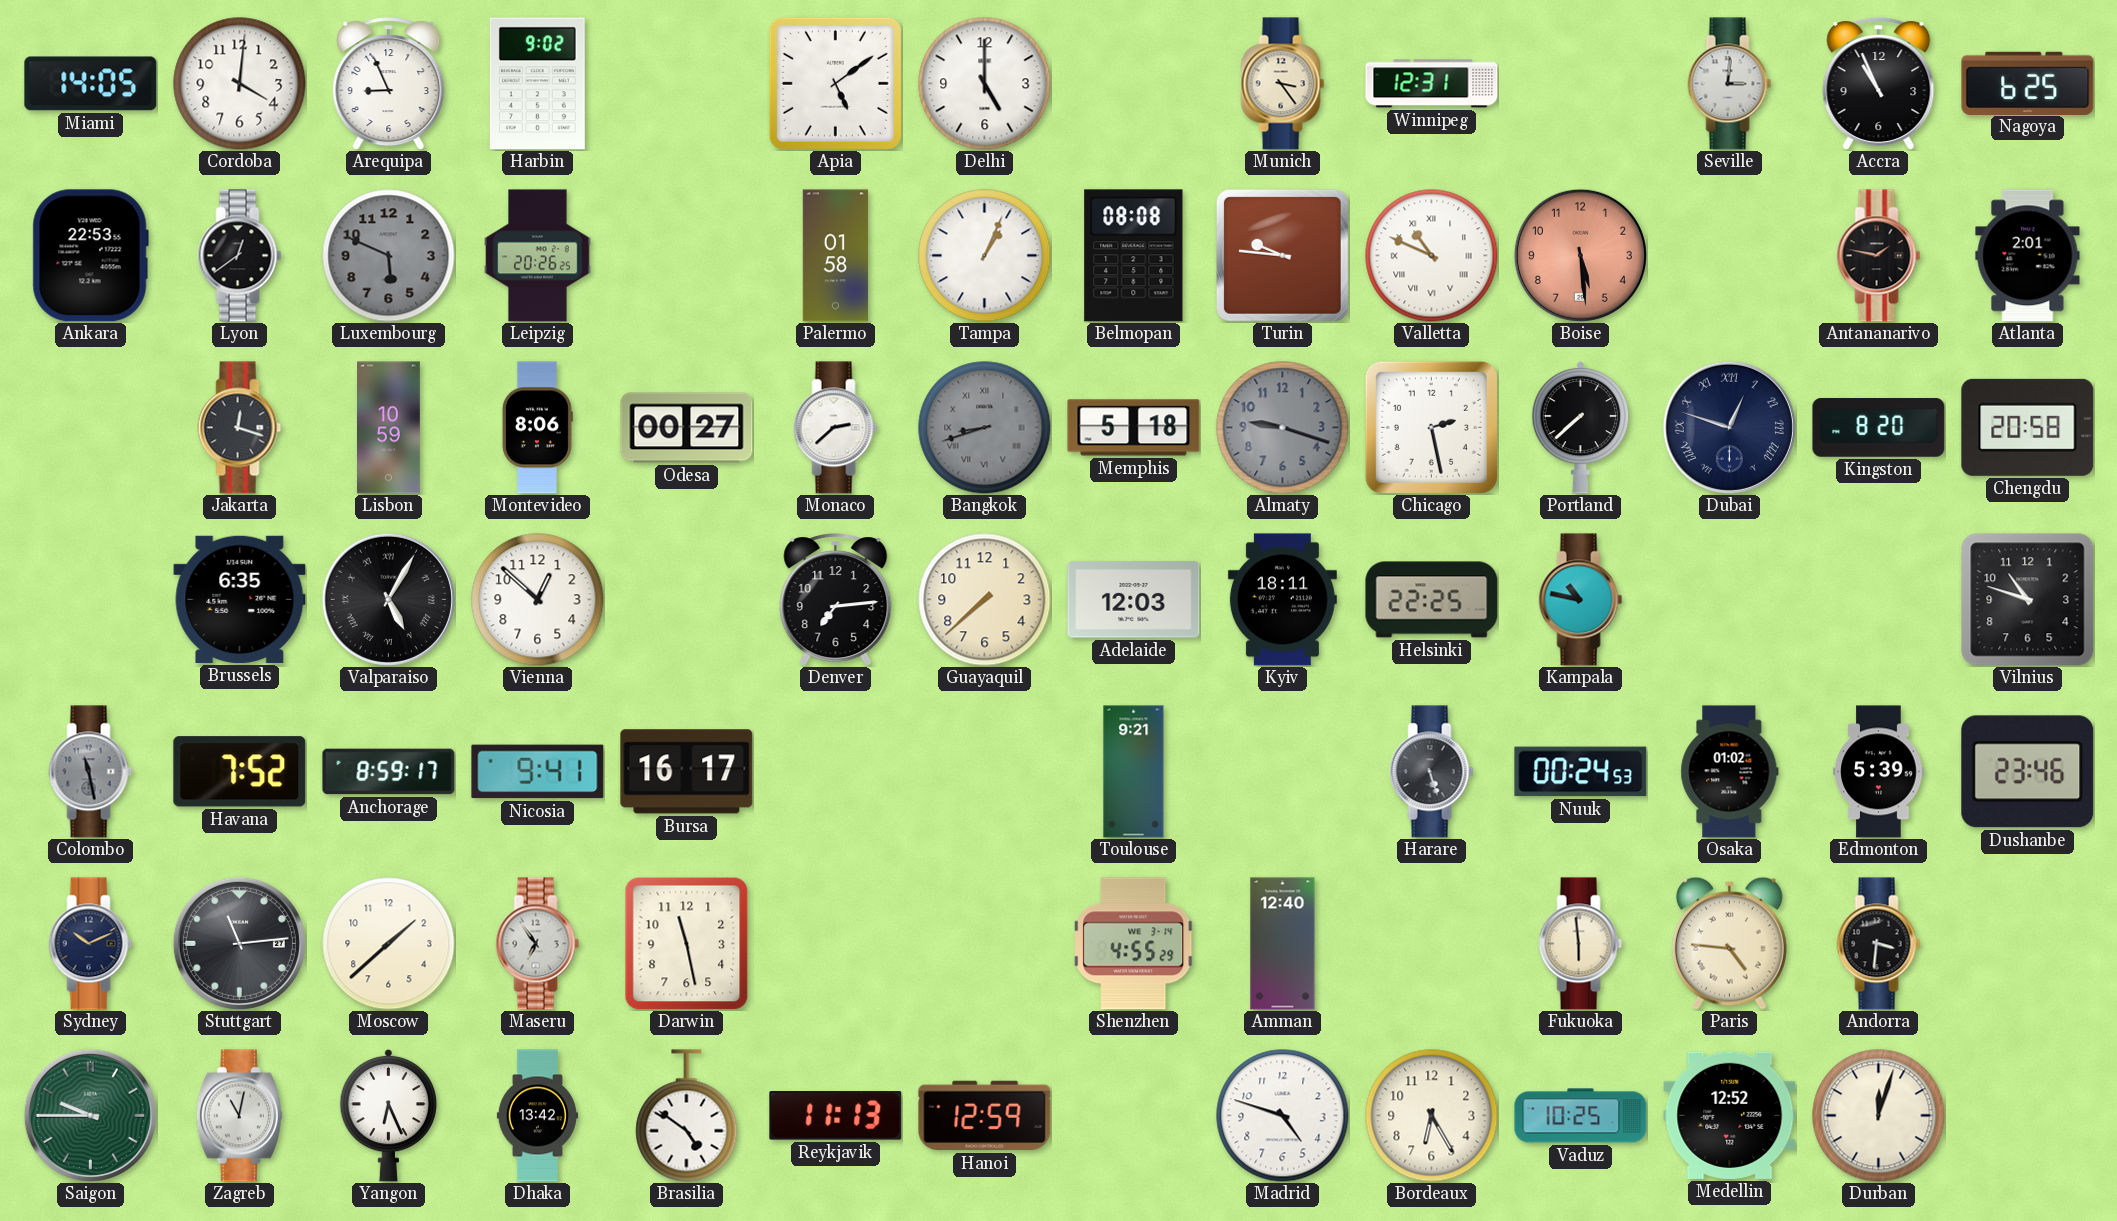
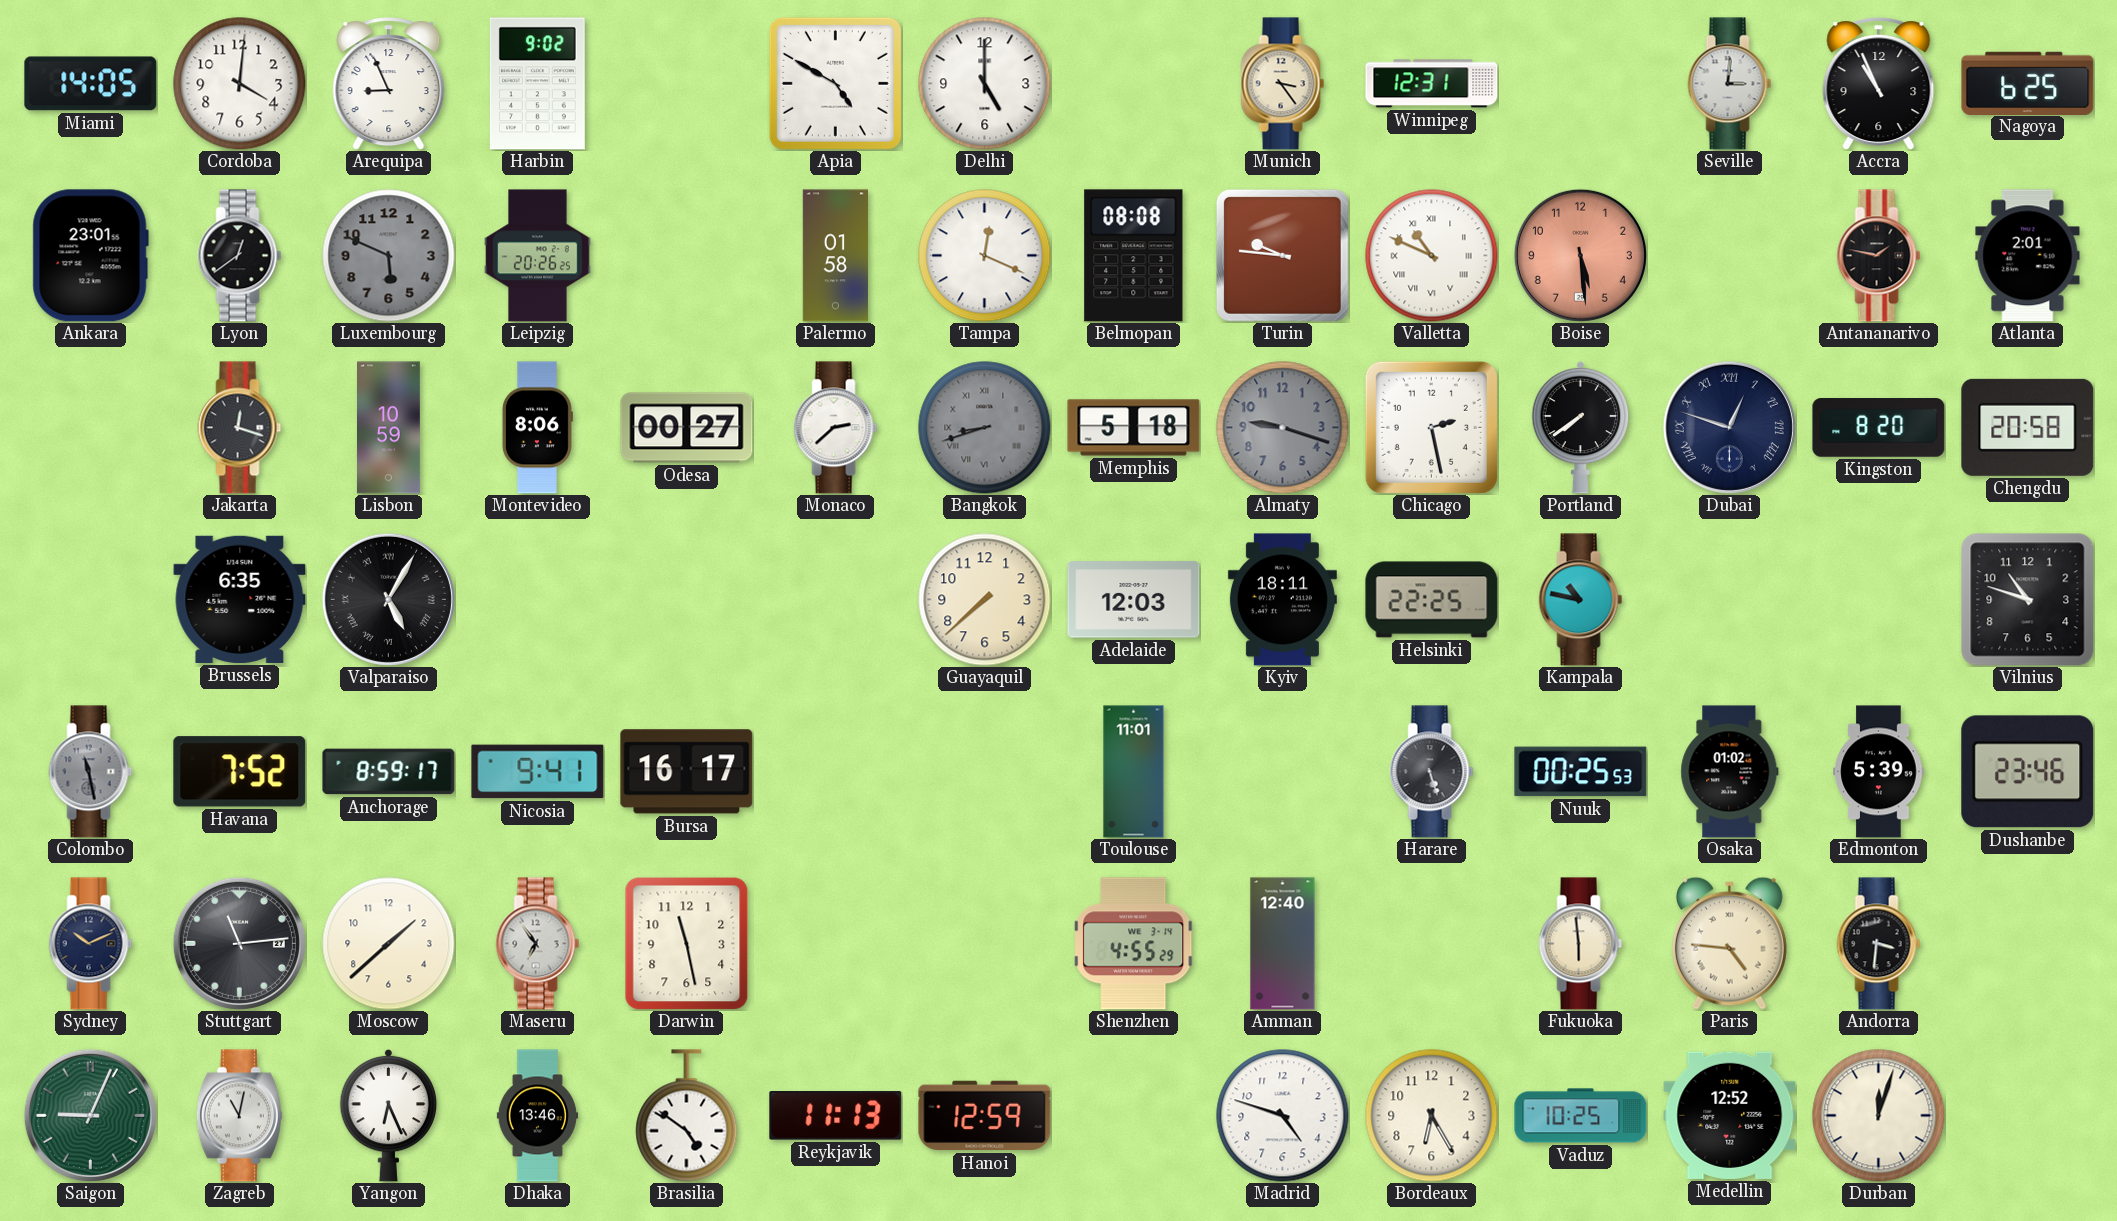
Apia: 5:09 -> 4:50
Ankara: 22:53 -> 23:01
Tampa: 1:04 -> 12:19
Portland: 7:38 -> 7:39
Vienna: 12:52 -> none
Denver: 7:14 -> none
Toulouse: 9:21 -> 11:01
Nuuk: 00:24 -> 00:25
Saigon: 9:45 -> 9:04
Dhaka: 13:42 -> 13:46
